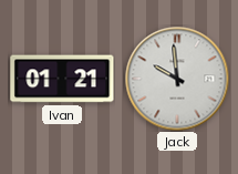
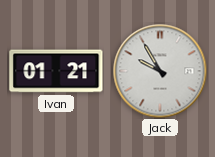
Jack: 9:59 -> 9:55
